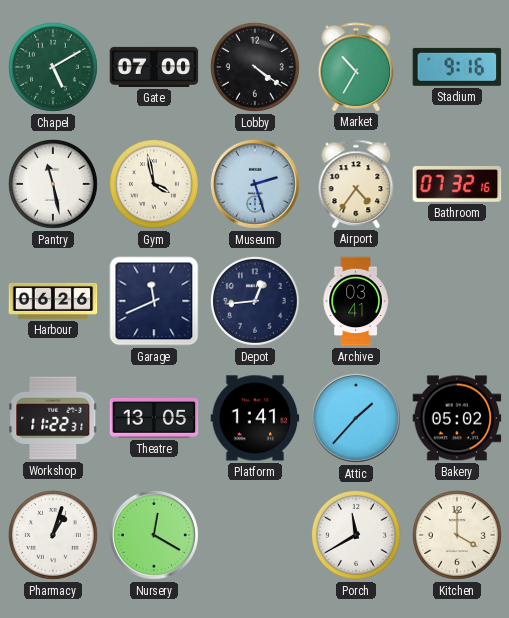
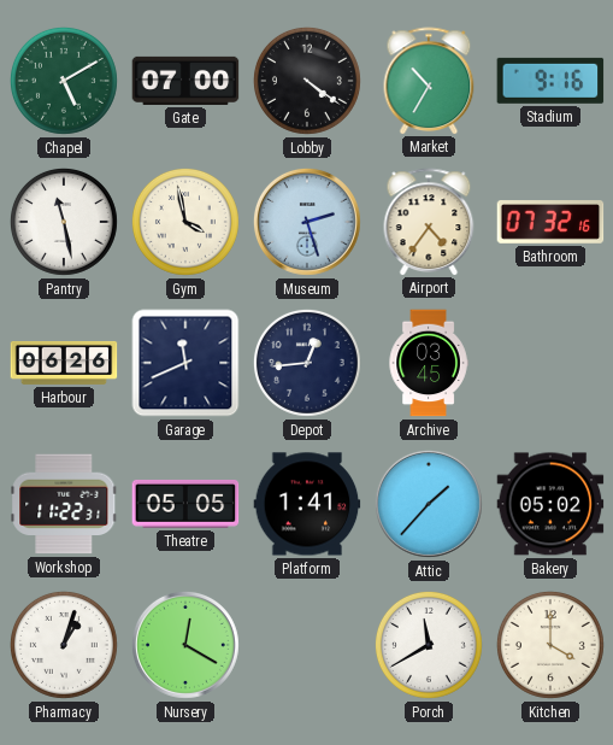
Archive: 03:41 -> 03:45
Theatre: 13:05 -> 05:05
